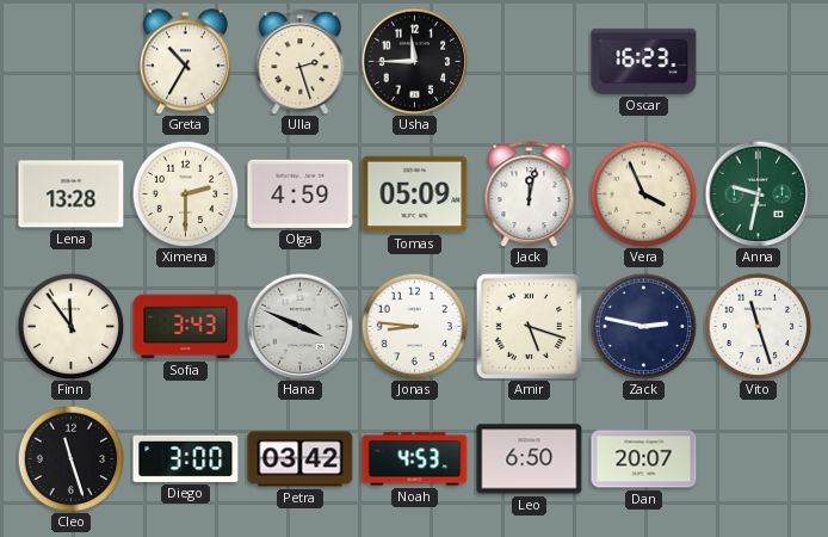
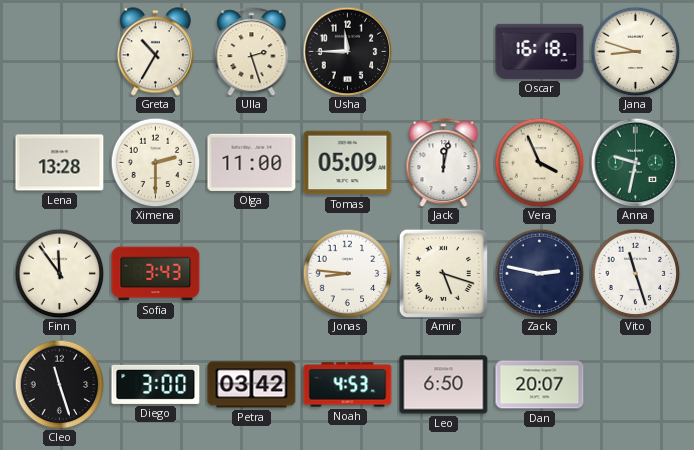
Oscar: 16:23 -> 16:18
Jana: none -> 8:48
Olga: 4:59 -> 11:00
Hana: 3:49 -> none
